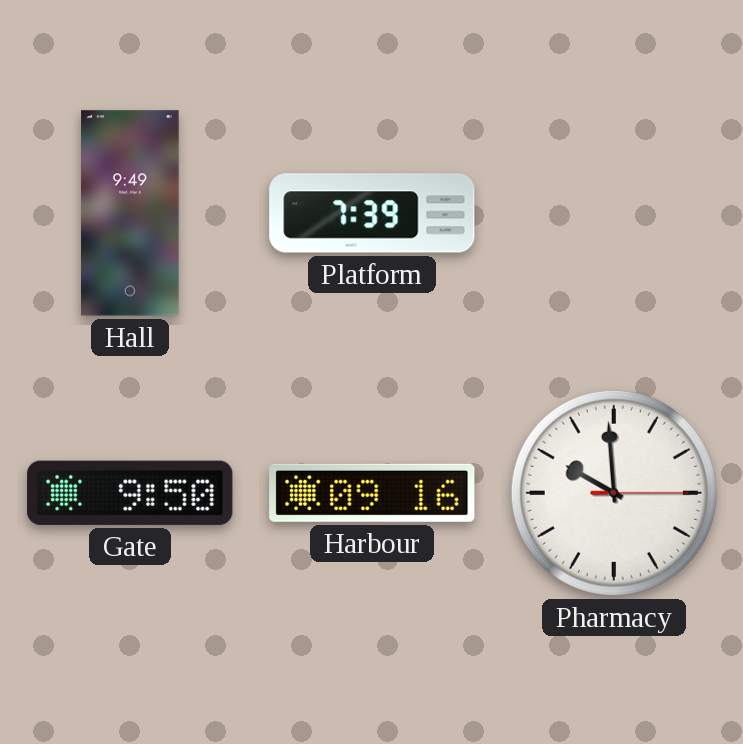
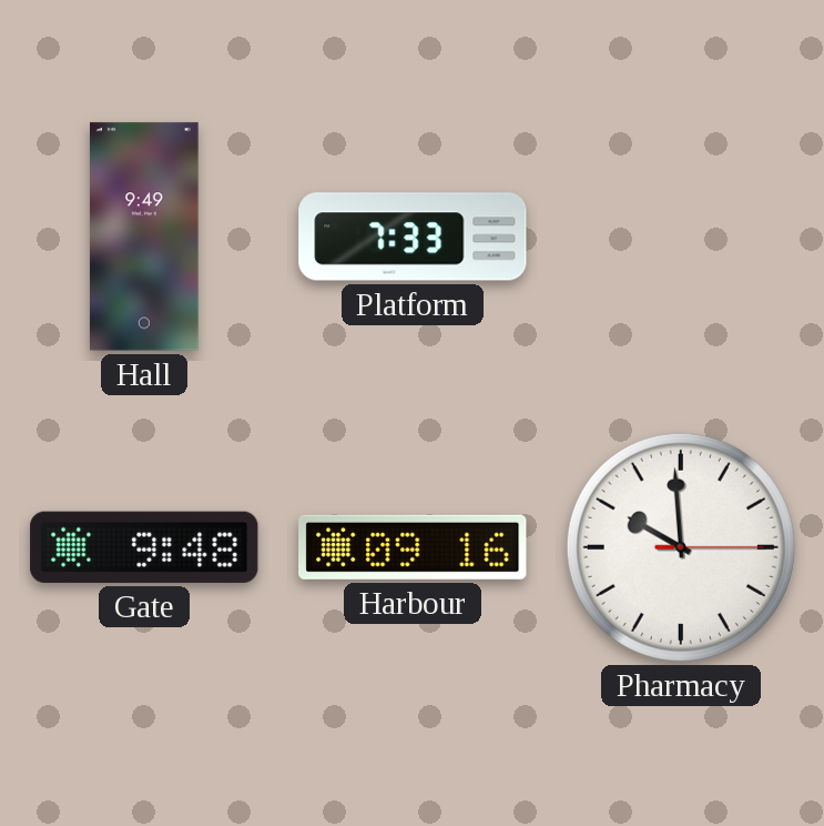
Platform: 7:39 -> 7:33
Gate: 9:50 -> 9:48
